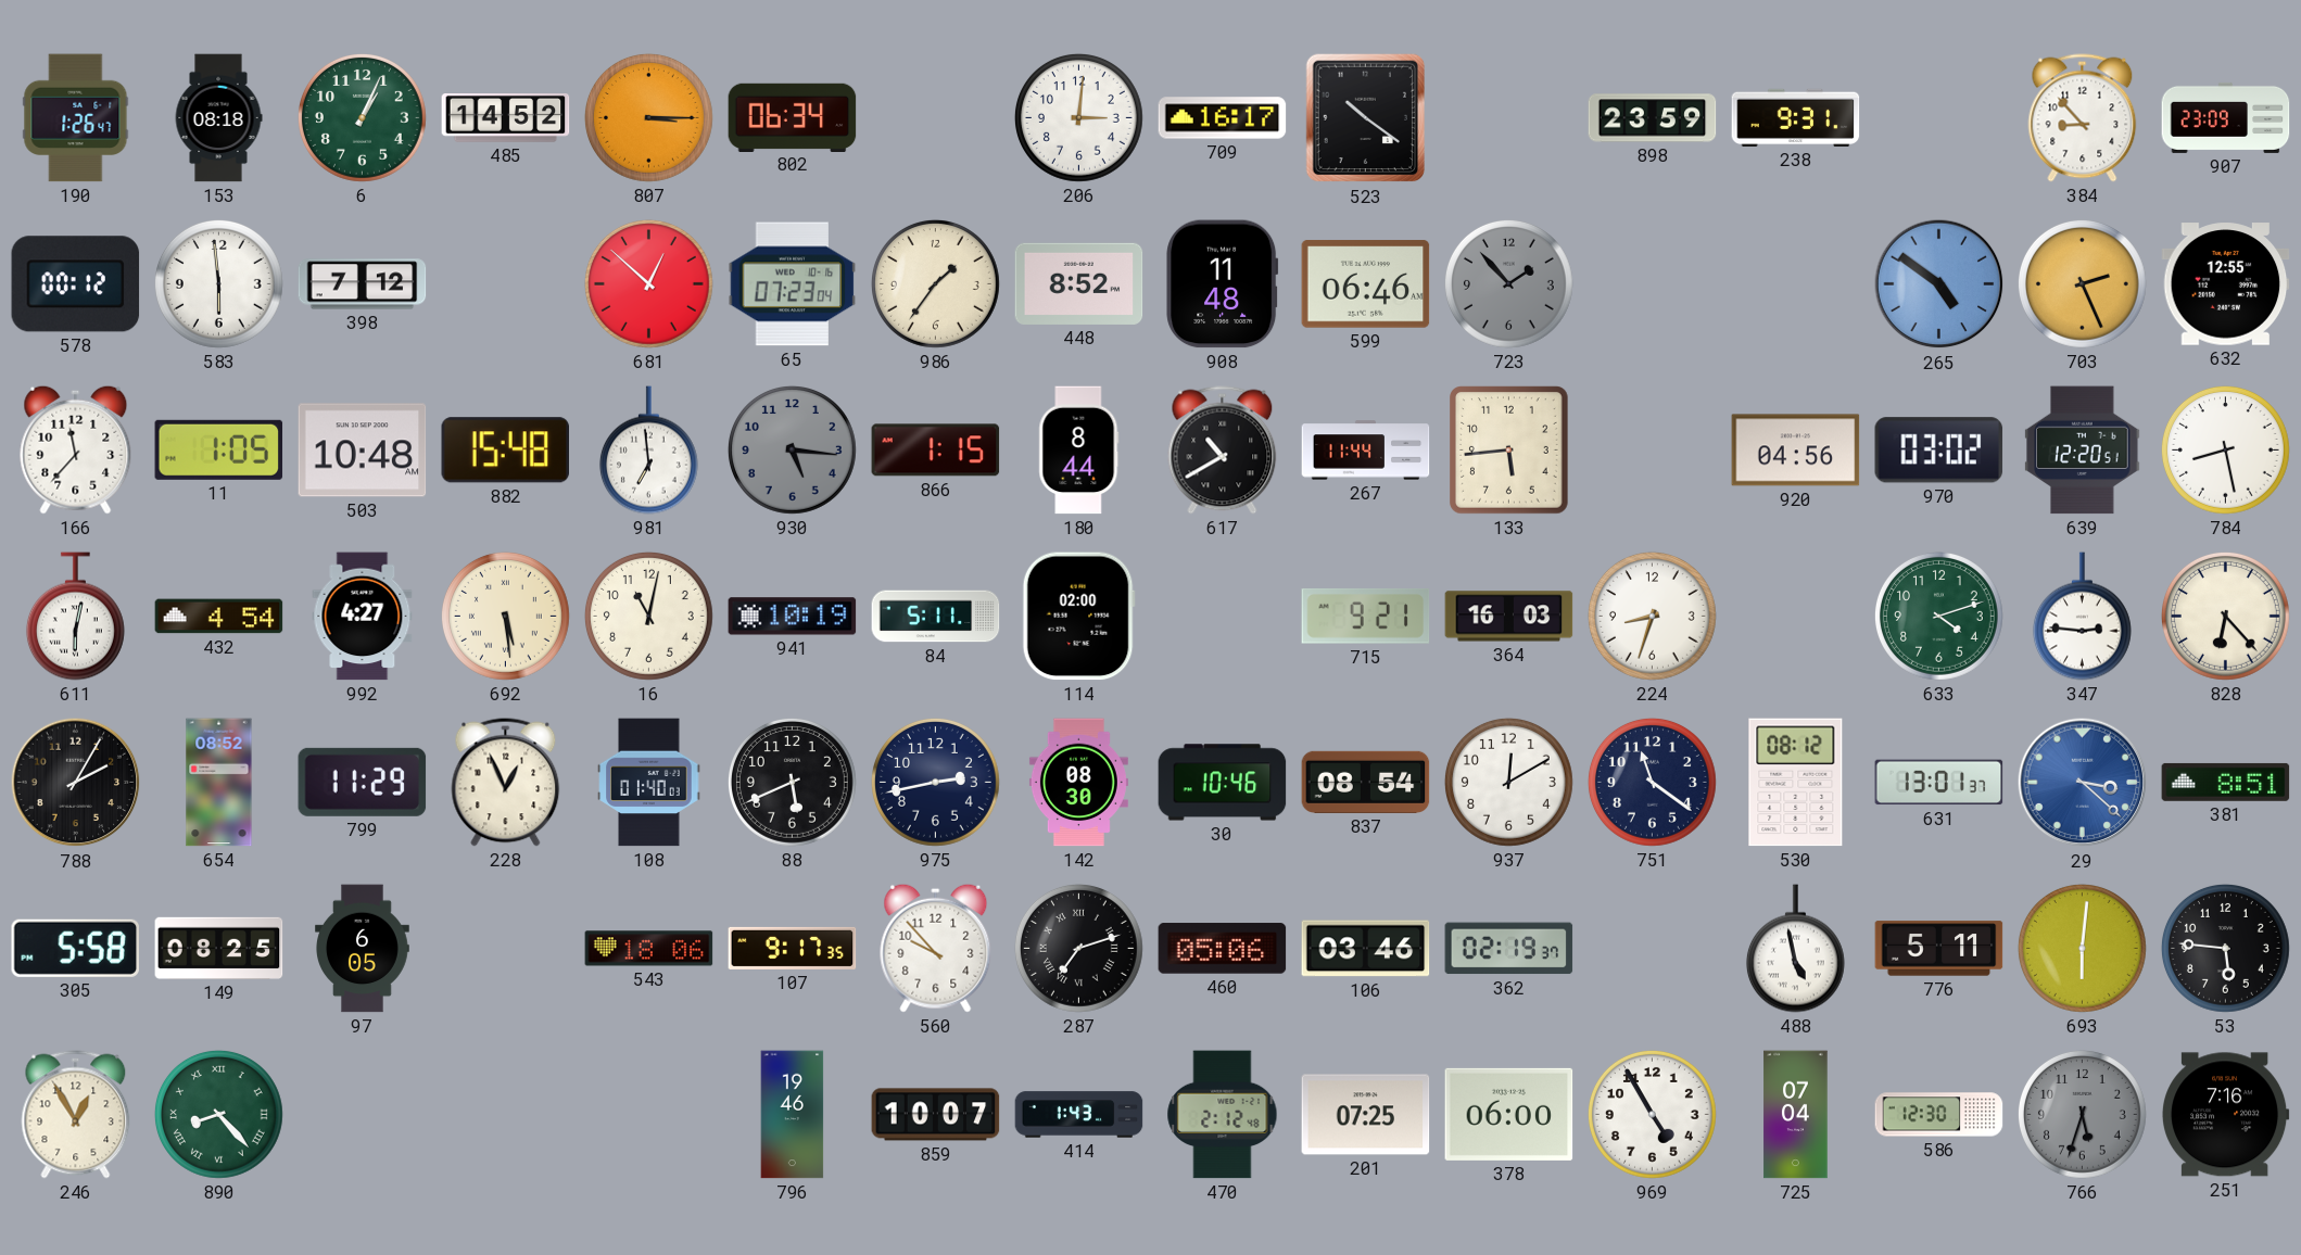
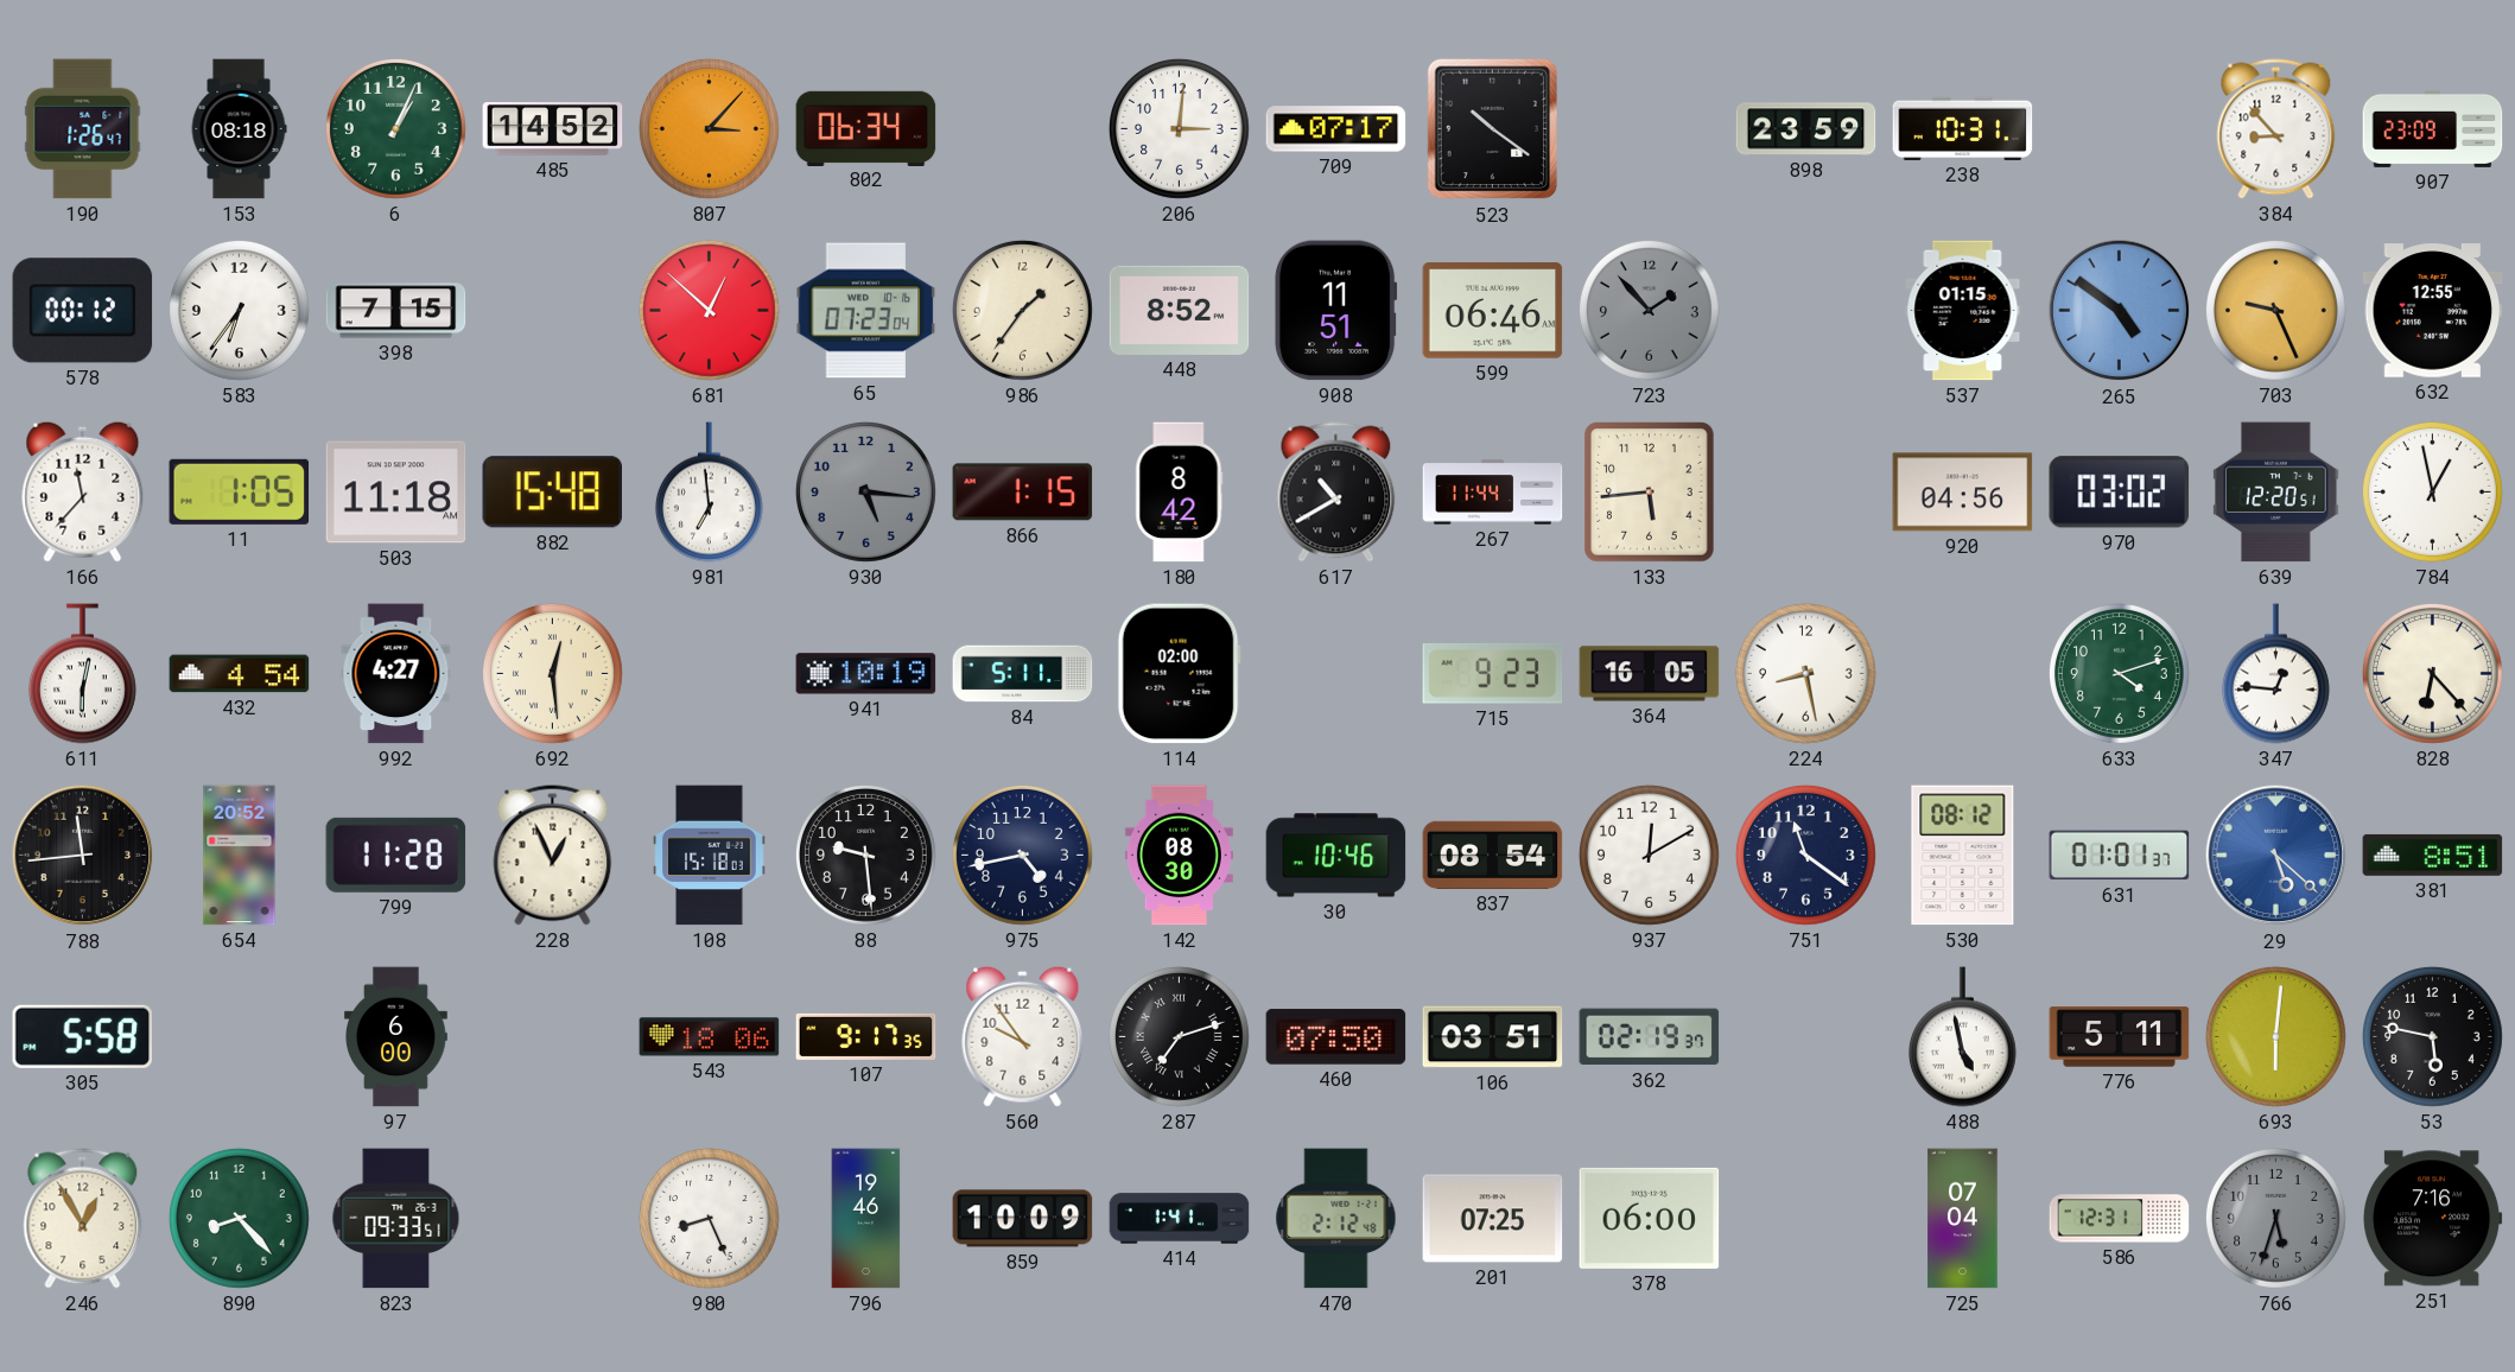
807: 3:15 -> 3:07
709: 16:17 -> 07:17
238: 9:31 -> 10:31
583: 5:59 -> 6:36
398: 7:12 -> 7:15
908: 11:48 -> 11:51
537: none -> 01:15
703: 2:26 -> 9:26
503: 10:48 -> 11:18
180: 8:44 -> 8:42
784: 8:28 -> 12:58
692: 5:29 -> 12:29
16: 11:02 -> none
715: 9:21 -> 9:23
364: 16:03 -> 16:05
224: 8:33 -> 8:28
347: 2:46 -> 12:46
788: 2:05 -> 11:44
654: 08:52 -> 20:52
799: 11:29 -> 11:28
108: 01:40 -> 15:18
88: 5:41 -> 9:29
975: 2:43 -> 4:43
631: 13:01 -> 01:01
29: 3:22 -> 5:22
149: 08:25 -> none
97: 6:05 -> 6:00
560: 9:53 -> 9:54
460: 05:06 -> 07:50
106: 03:46 -> 03:51
53: 5:46 -> 5:47
890 numerals: Roman -> Arabic
823: none -> 09:33
980: none -> 8:26
859: 10:07 -> 10:09
414: 1:43 -> 1:41
969: 4:55 -> none
586: 12:30 -> 12:31
